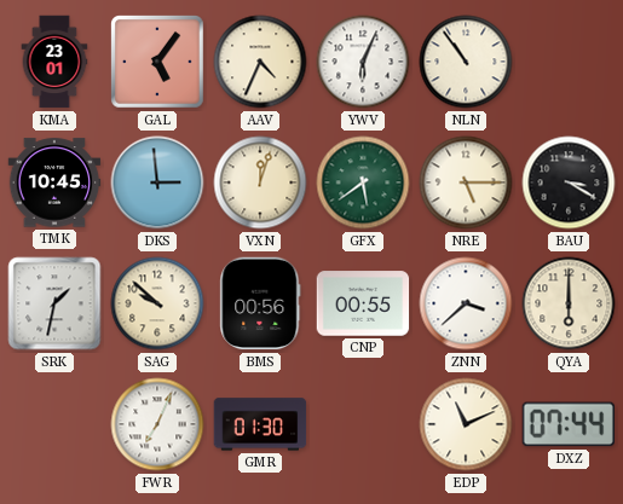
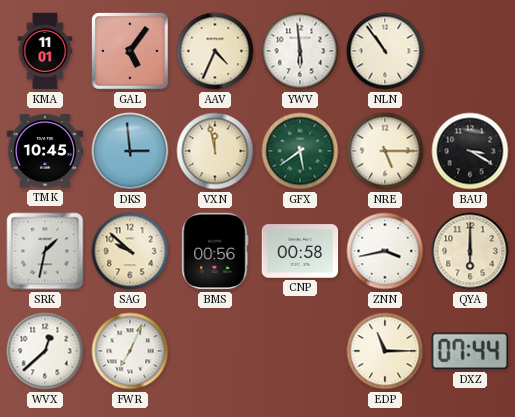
KMA: 23:01 -> 11:01
YWV: 6:04 -> 5:59
VXN: 12:03 -> 11:58
CNP: 00:55 -> 00:58
ZNN: 3:38 -> 3:43
WVX: none -> 12:38
GMR: 01:30 -> none
EDP: 11:11 -> 11:15
